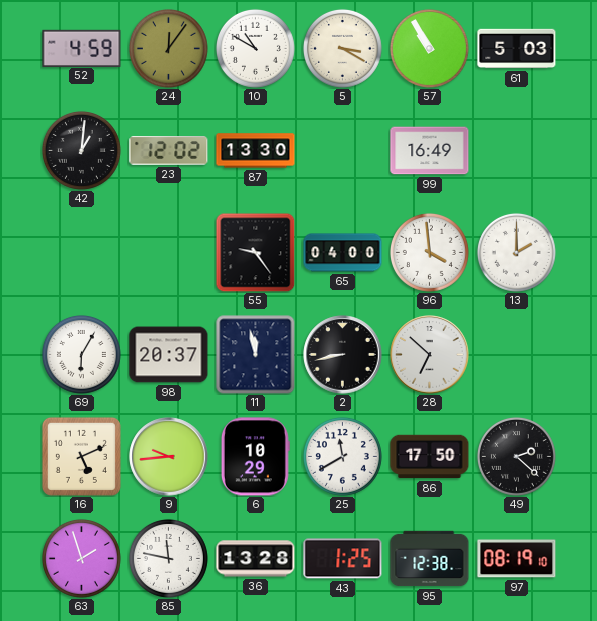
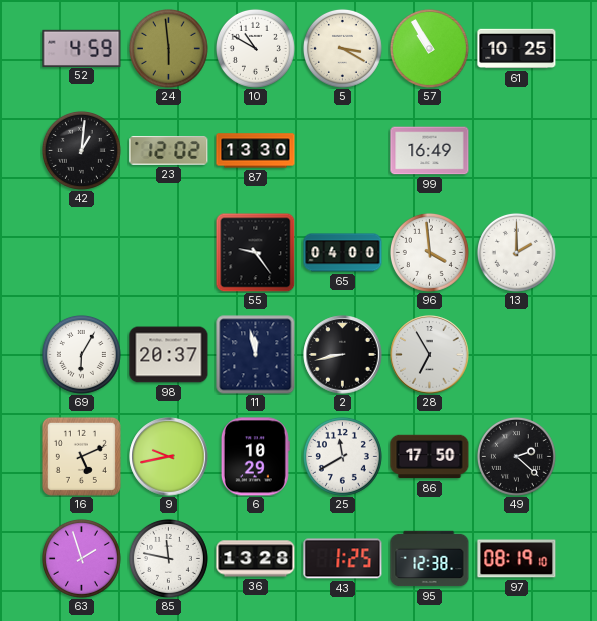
24: 12:06 -> 5:59
61: 5:03 -> 10:25
28: 6:52 -> 6:55
9: 9:44 -> 9:43
